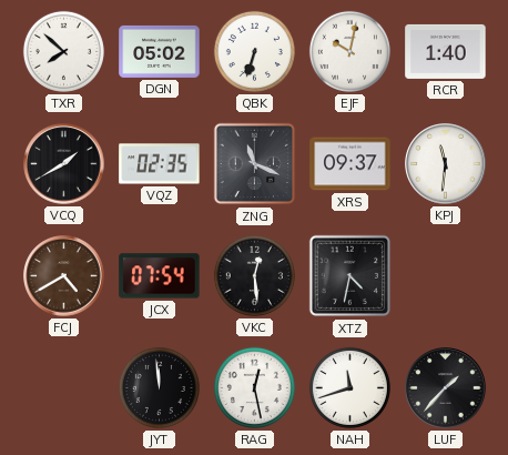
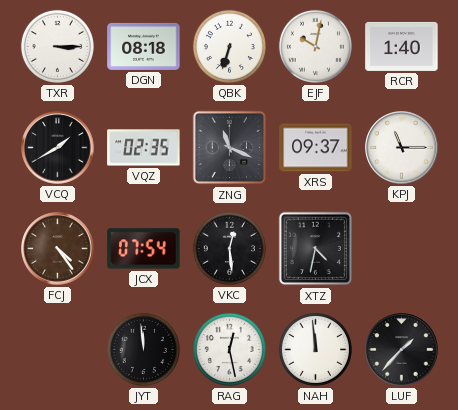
TXR: 7:52 -> 3:15
DGN: 05:02 -> 08:18
KPJ: 11:31 -> 11:15
FCJ: 4:40 -> 4:24
NAH: 11:42 -> 11:59
